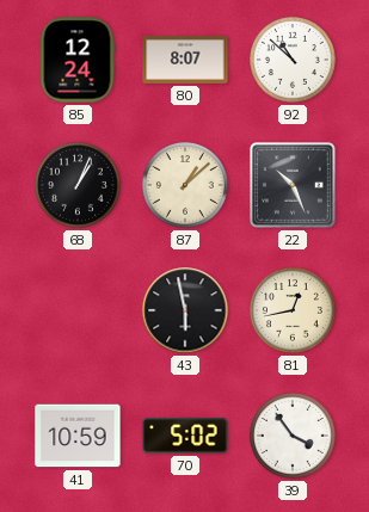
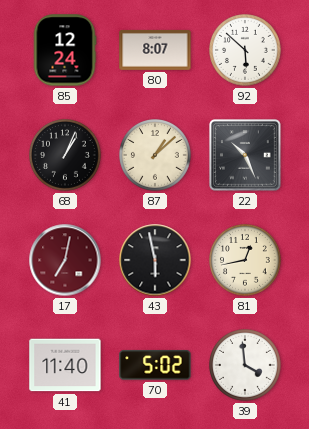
92: 10:52 -> 5:52
17: none -> 7:02
41: 10:59 -> 11:40
39: 3:54 -> 3:59
